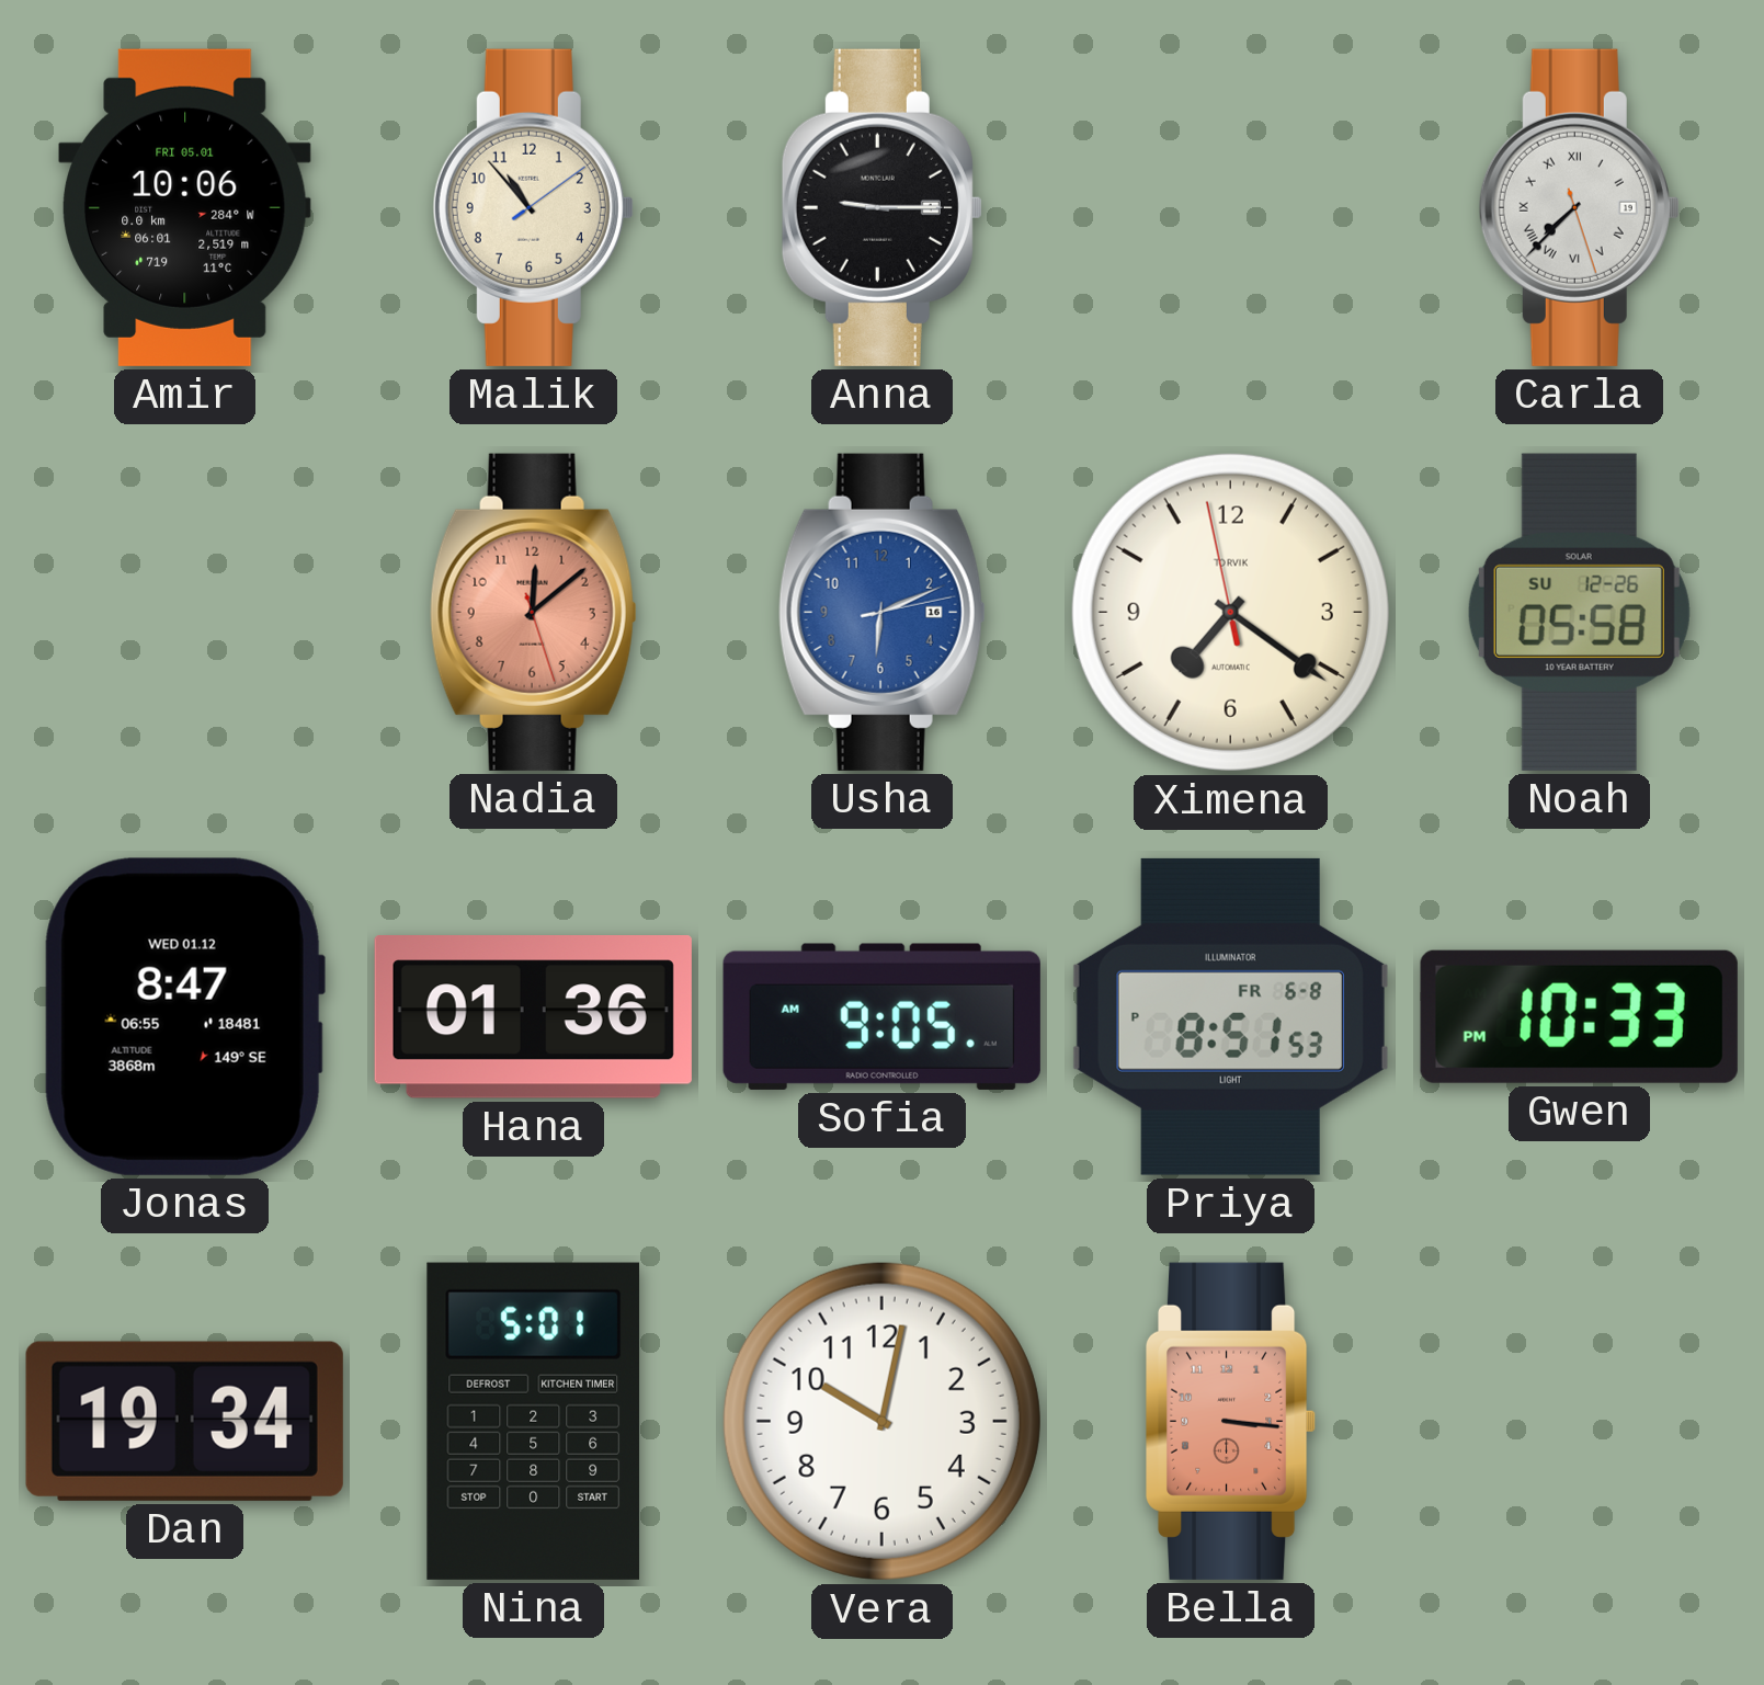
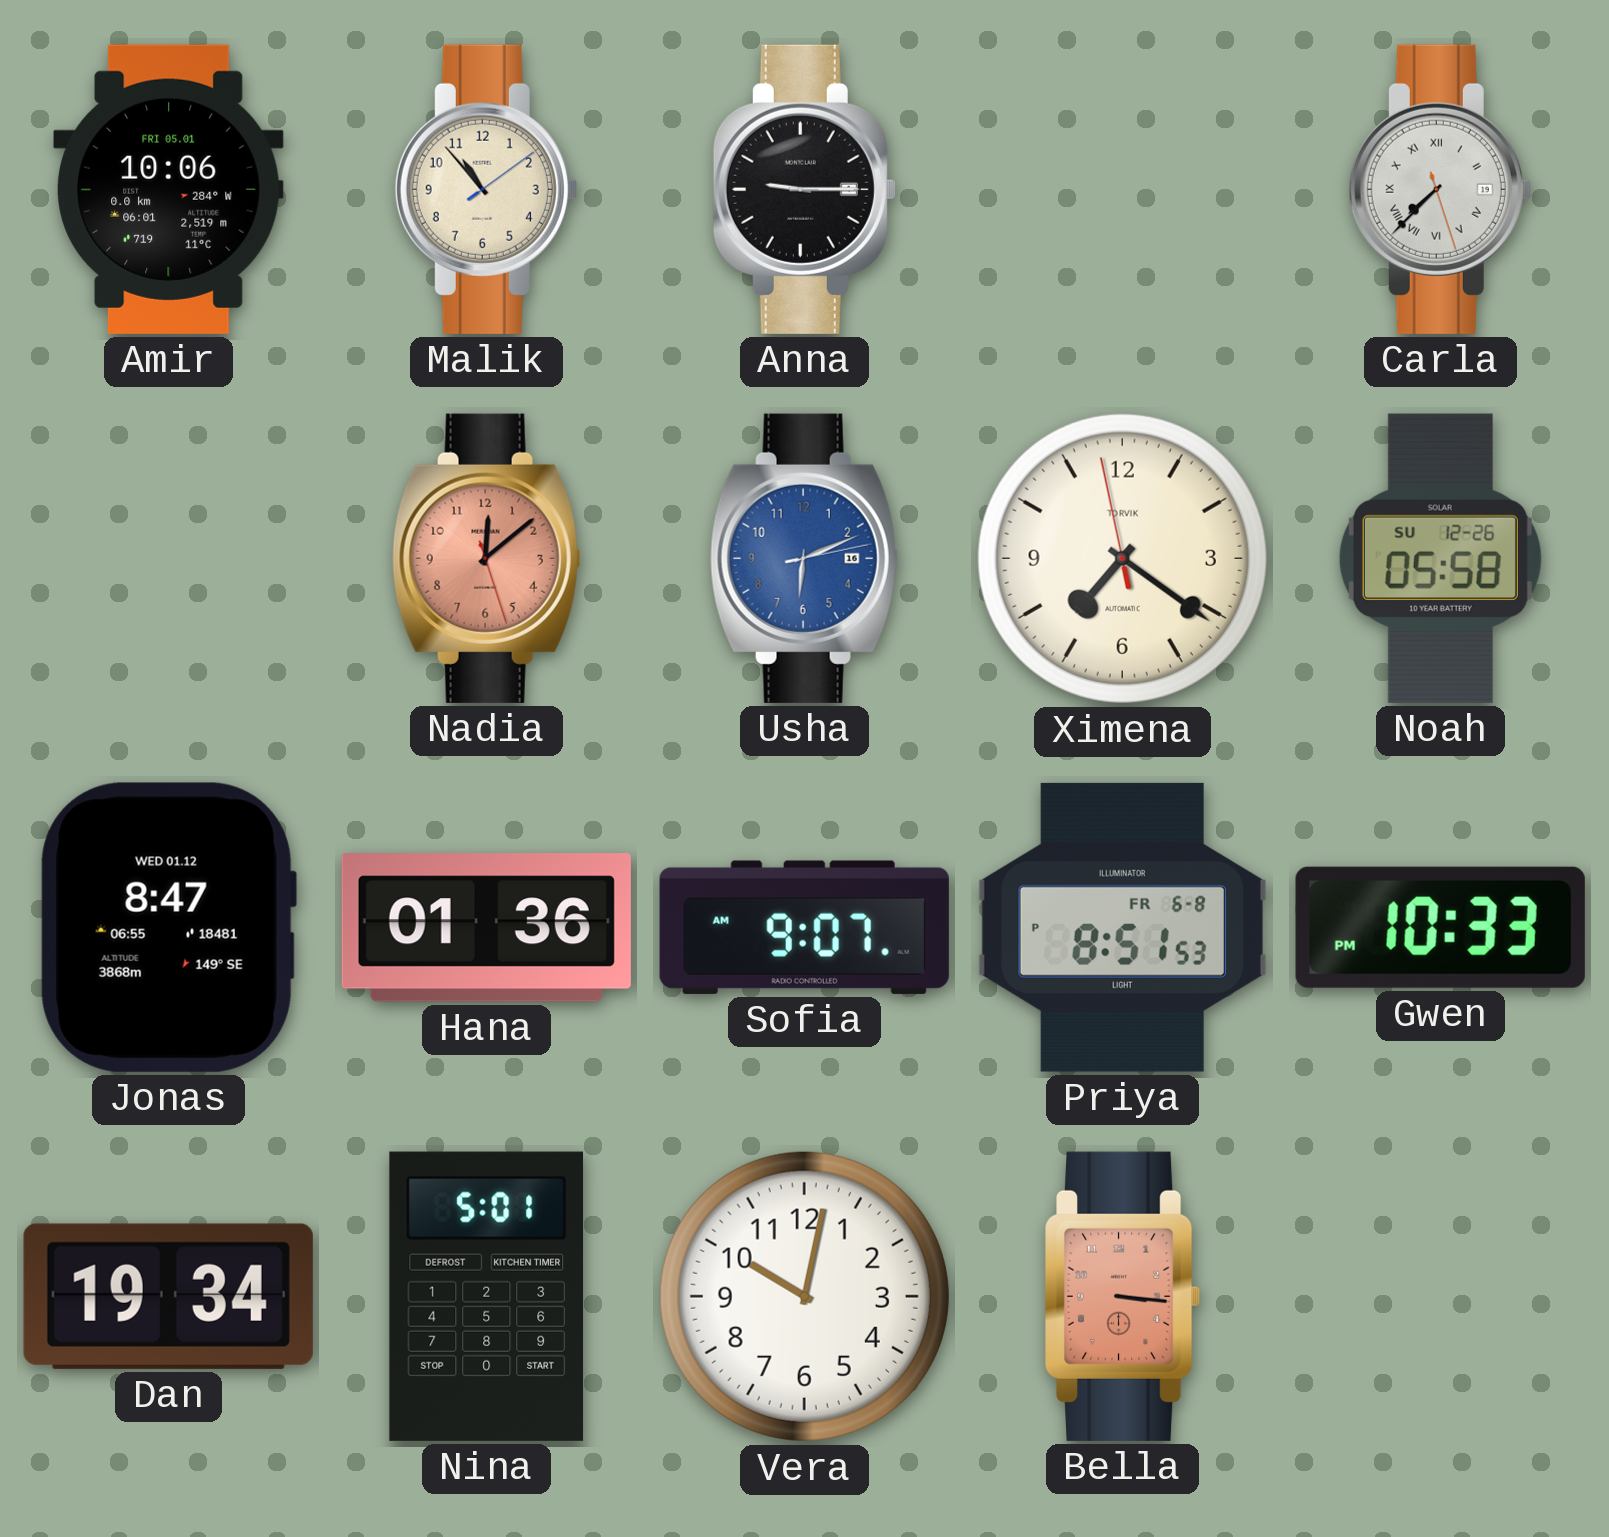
Sofia: 9:05 -> 9:07
